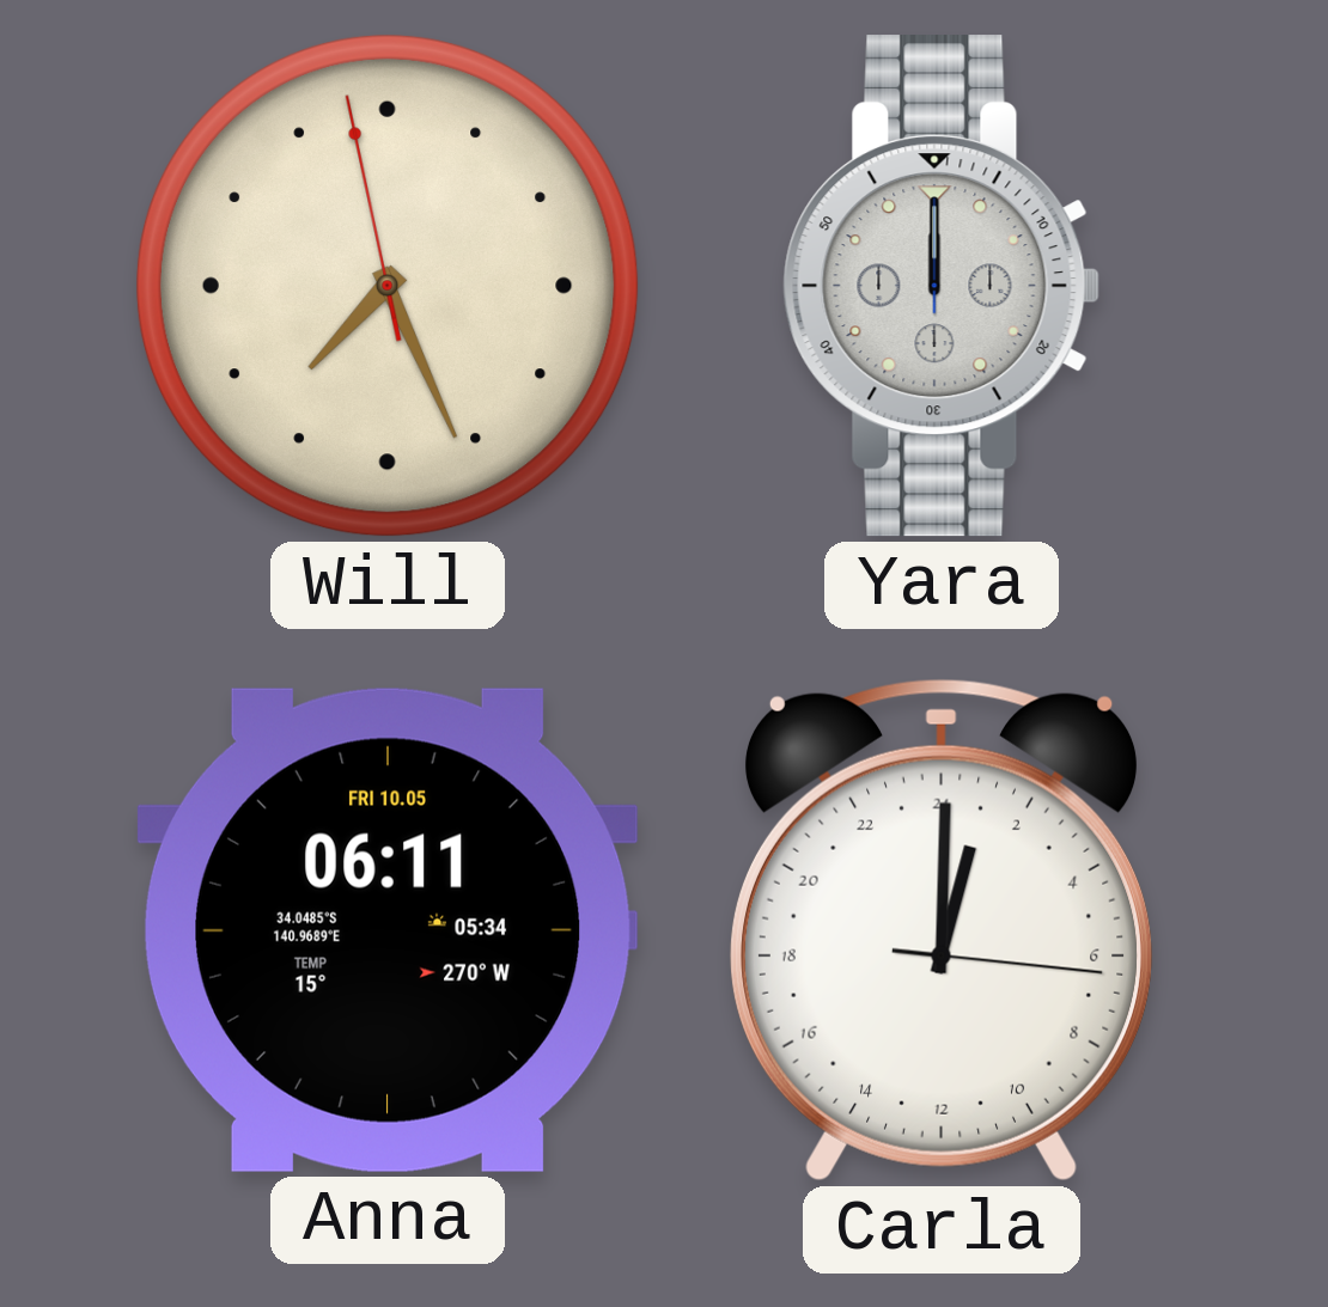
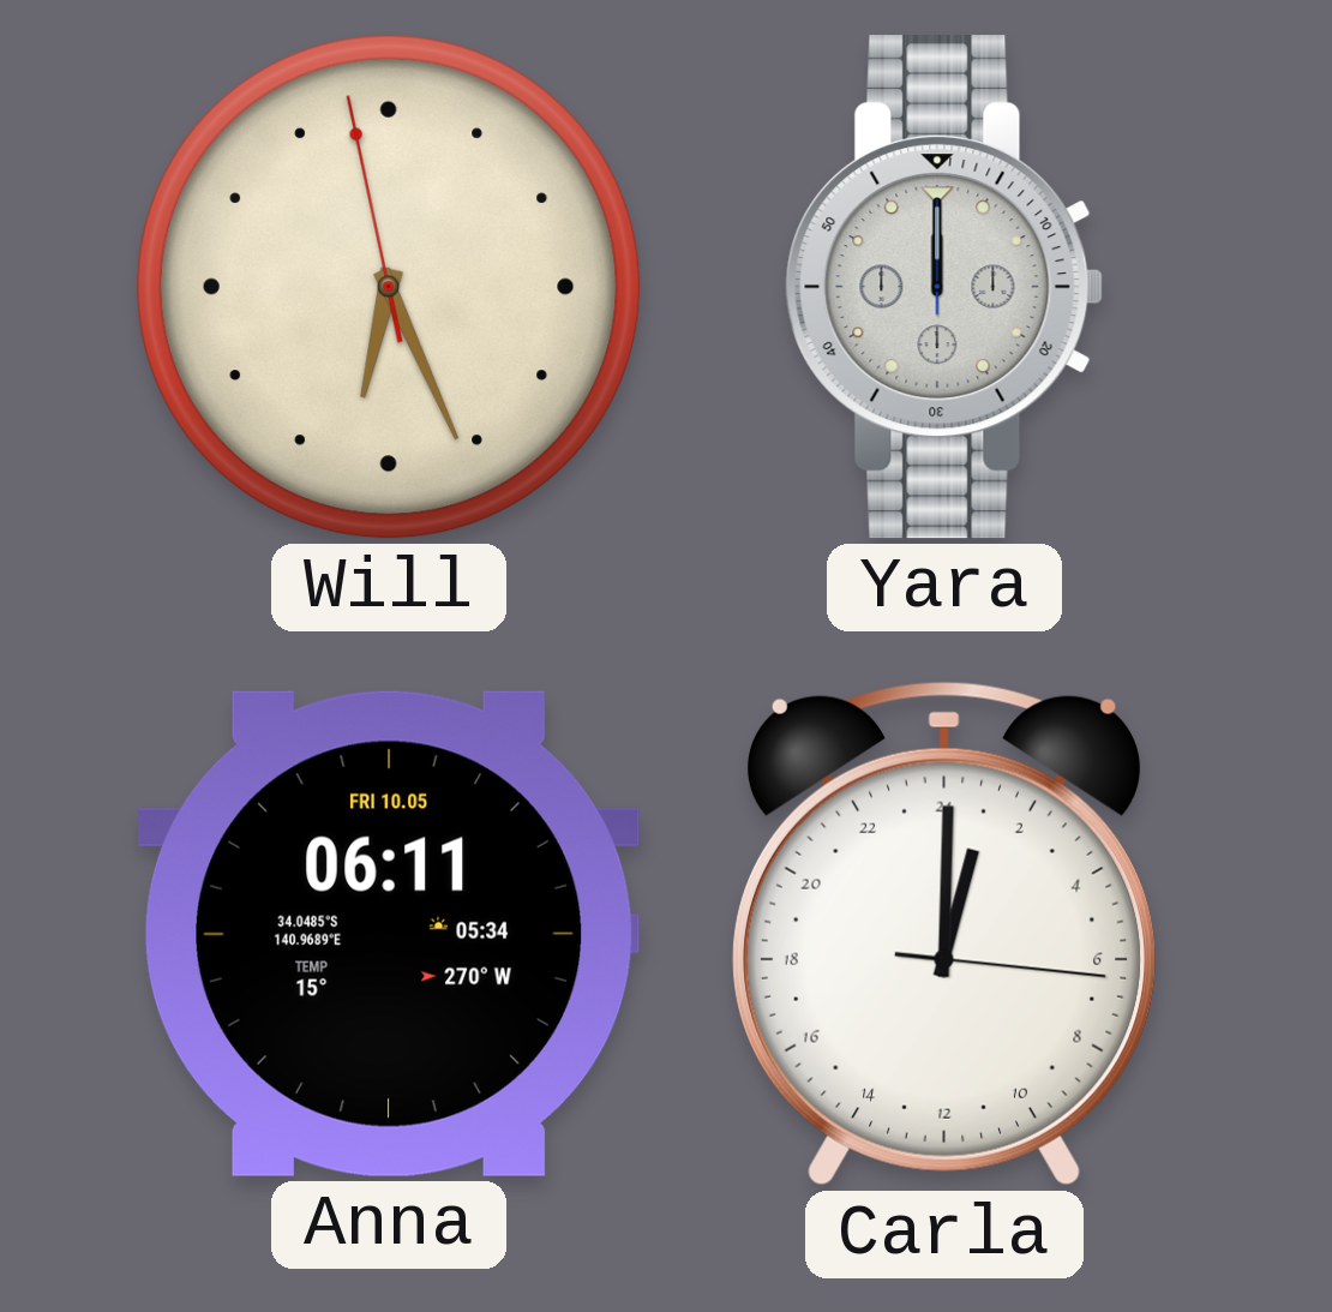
Will: 7:25 -> 6:25
